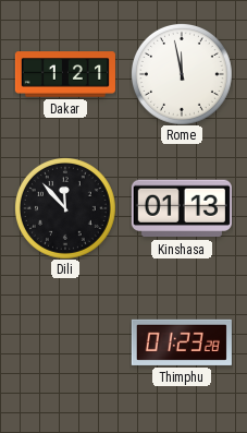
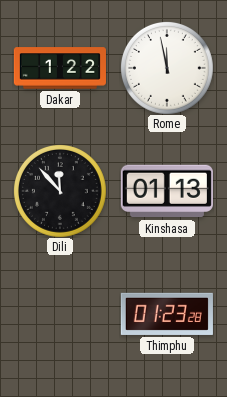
Dakar: 1:21 -> 1:22
